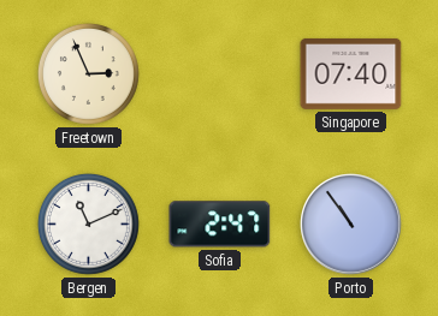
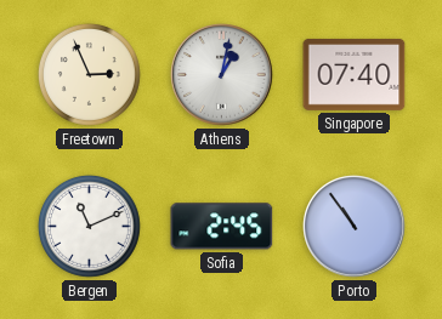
Athens: none -> 1:02
Sofia: 2:47 -> 2:45
